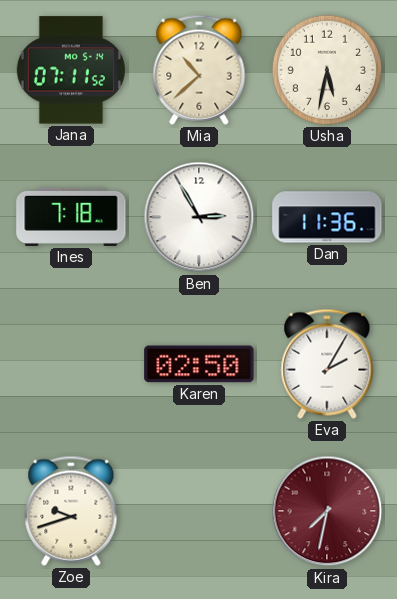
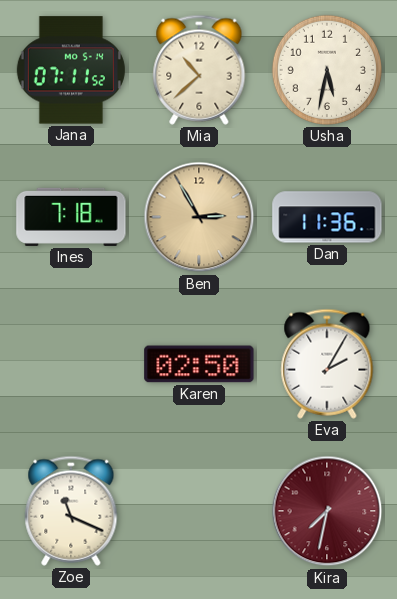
Ben dial: white -> champagne
Zoe: 9:42 -> 11:19
